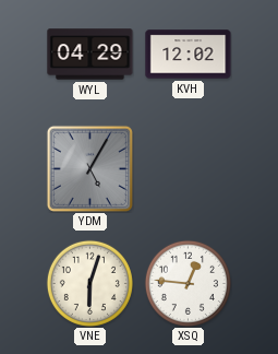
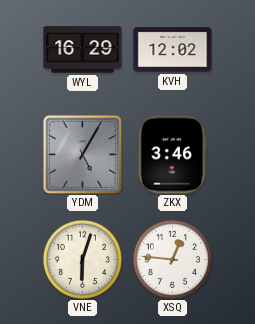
WYL: 04:29 -> 16:29
ZKX: none -> 3:46
